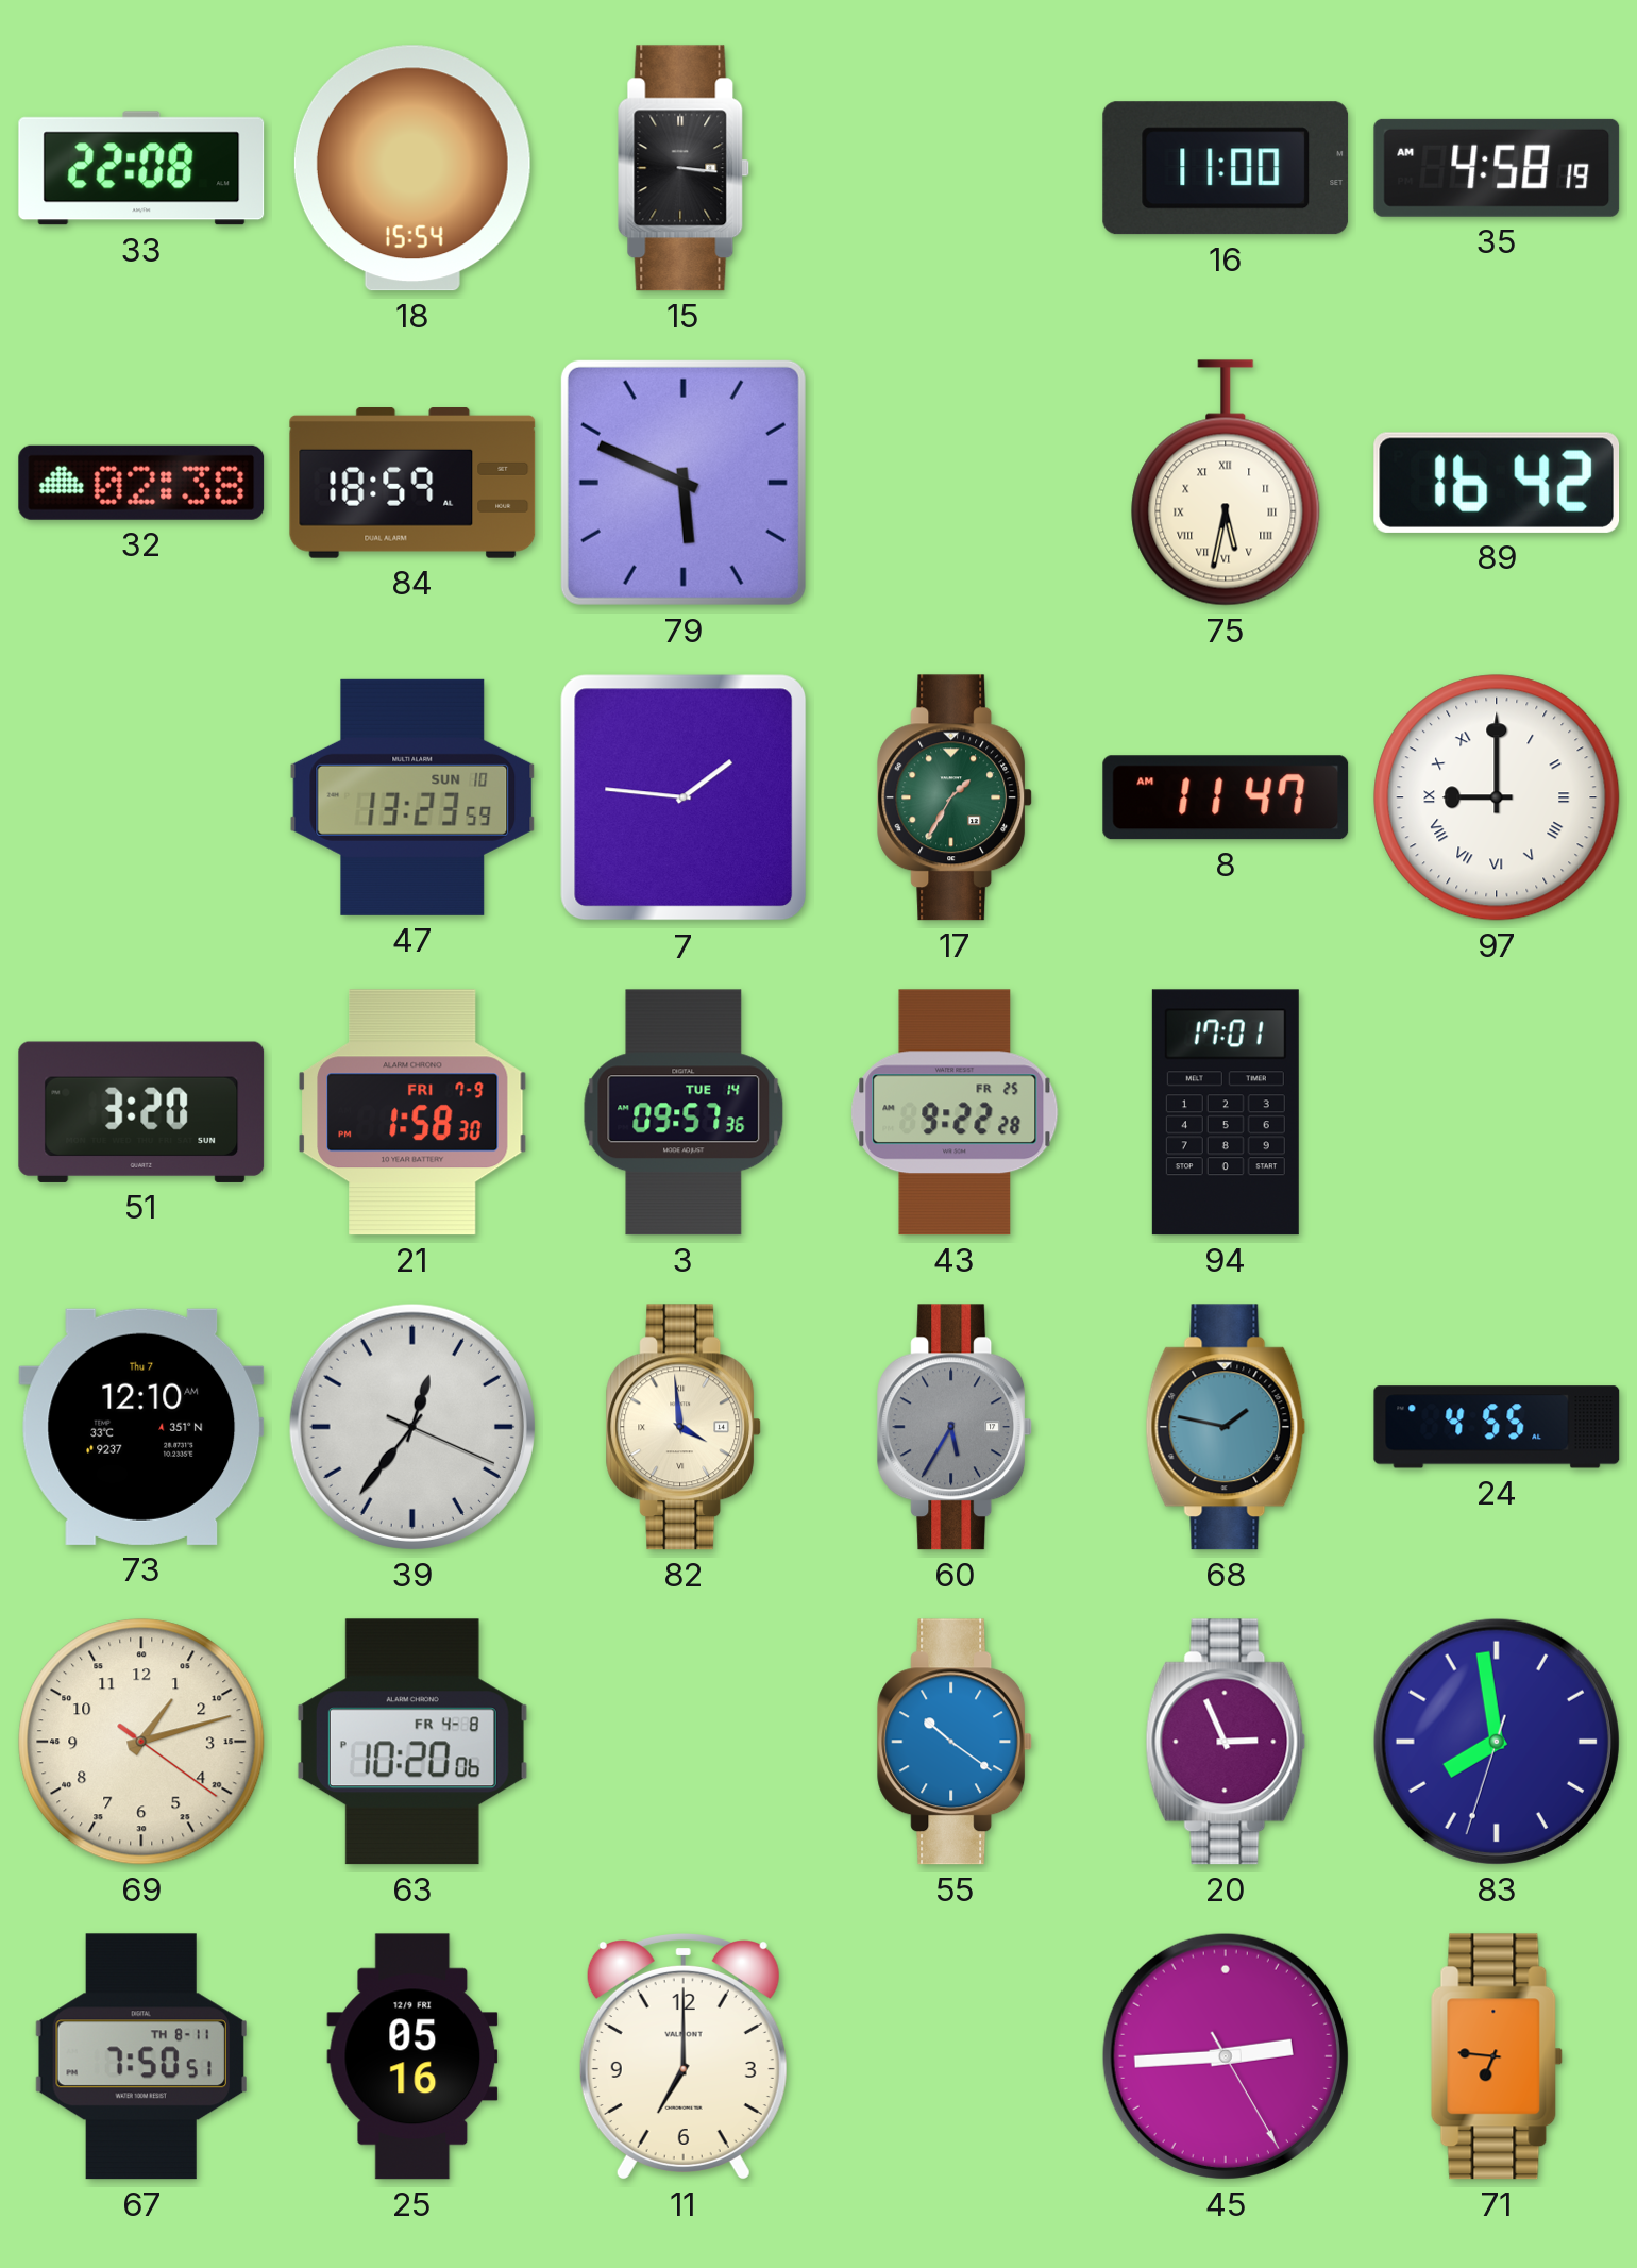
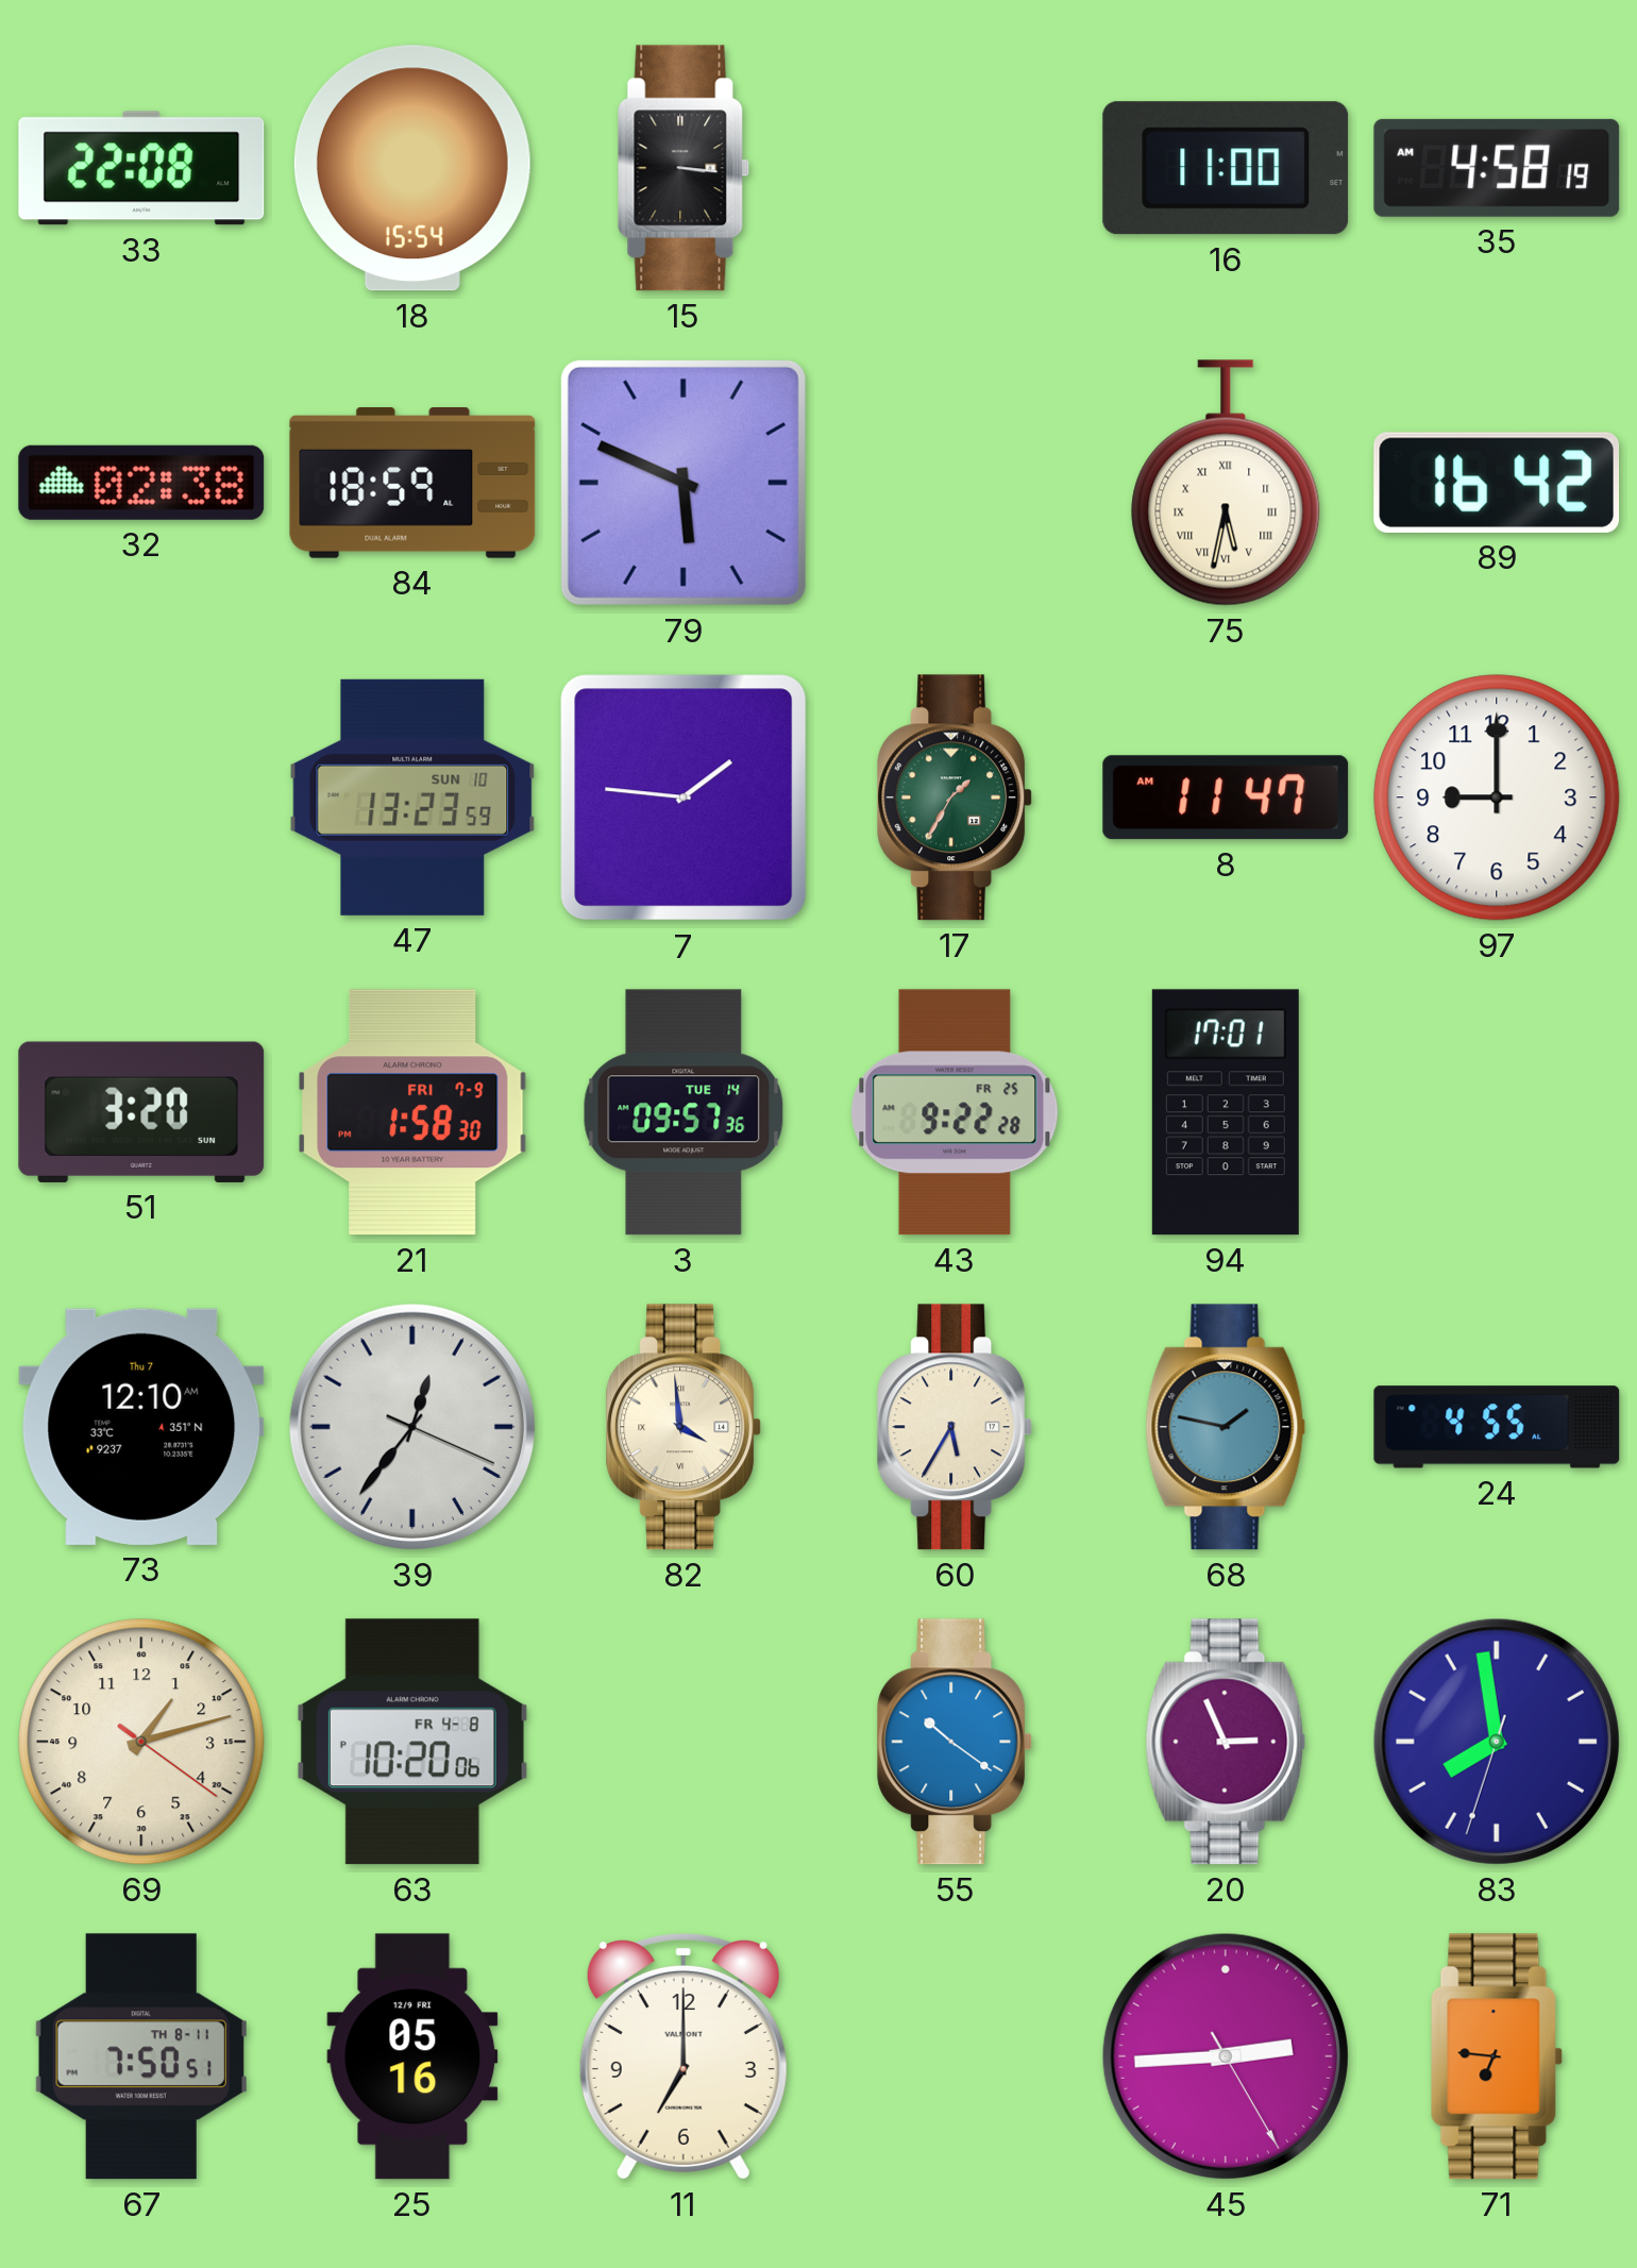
97 numerals: Roman -> Arabic
60 dial: grey -> cream
